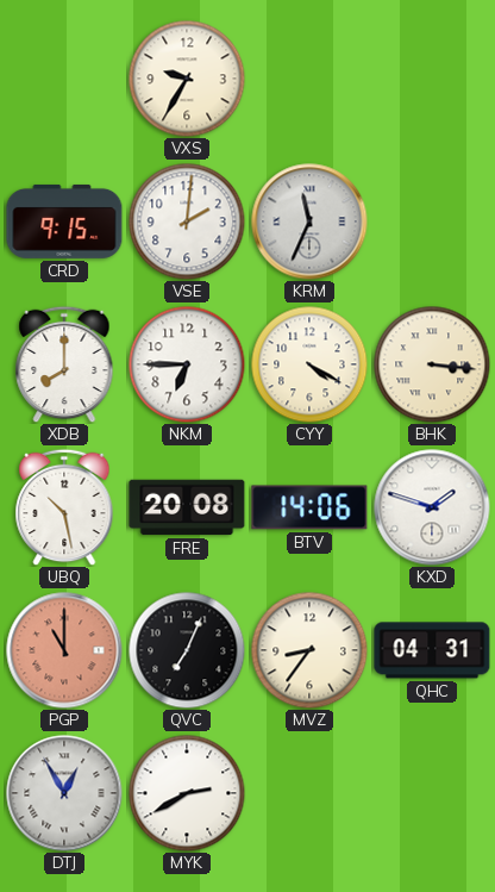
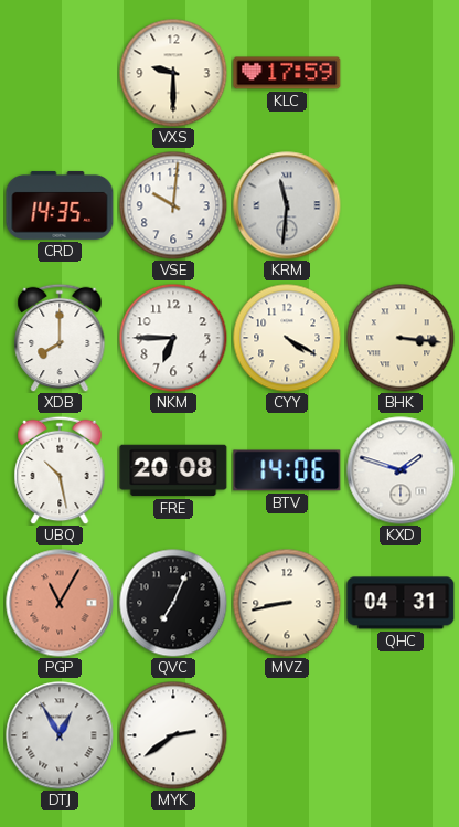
VXS: 9:35 -> 9:30
KLC: none -> 17:59
CRD: 9:15 -> 14:35
VSE: 2:01 -> 10:01
KRM: 11:34 -> 11:31
PGP: 11:00 -> 11:05
MVZ: 8:36 -> 8:43
MYK: 2:40 -> 2:39
